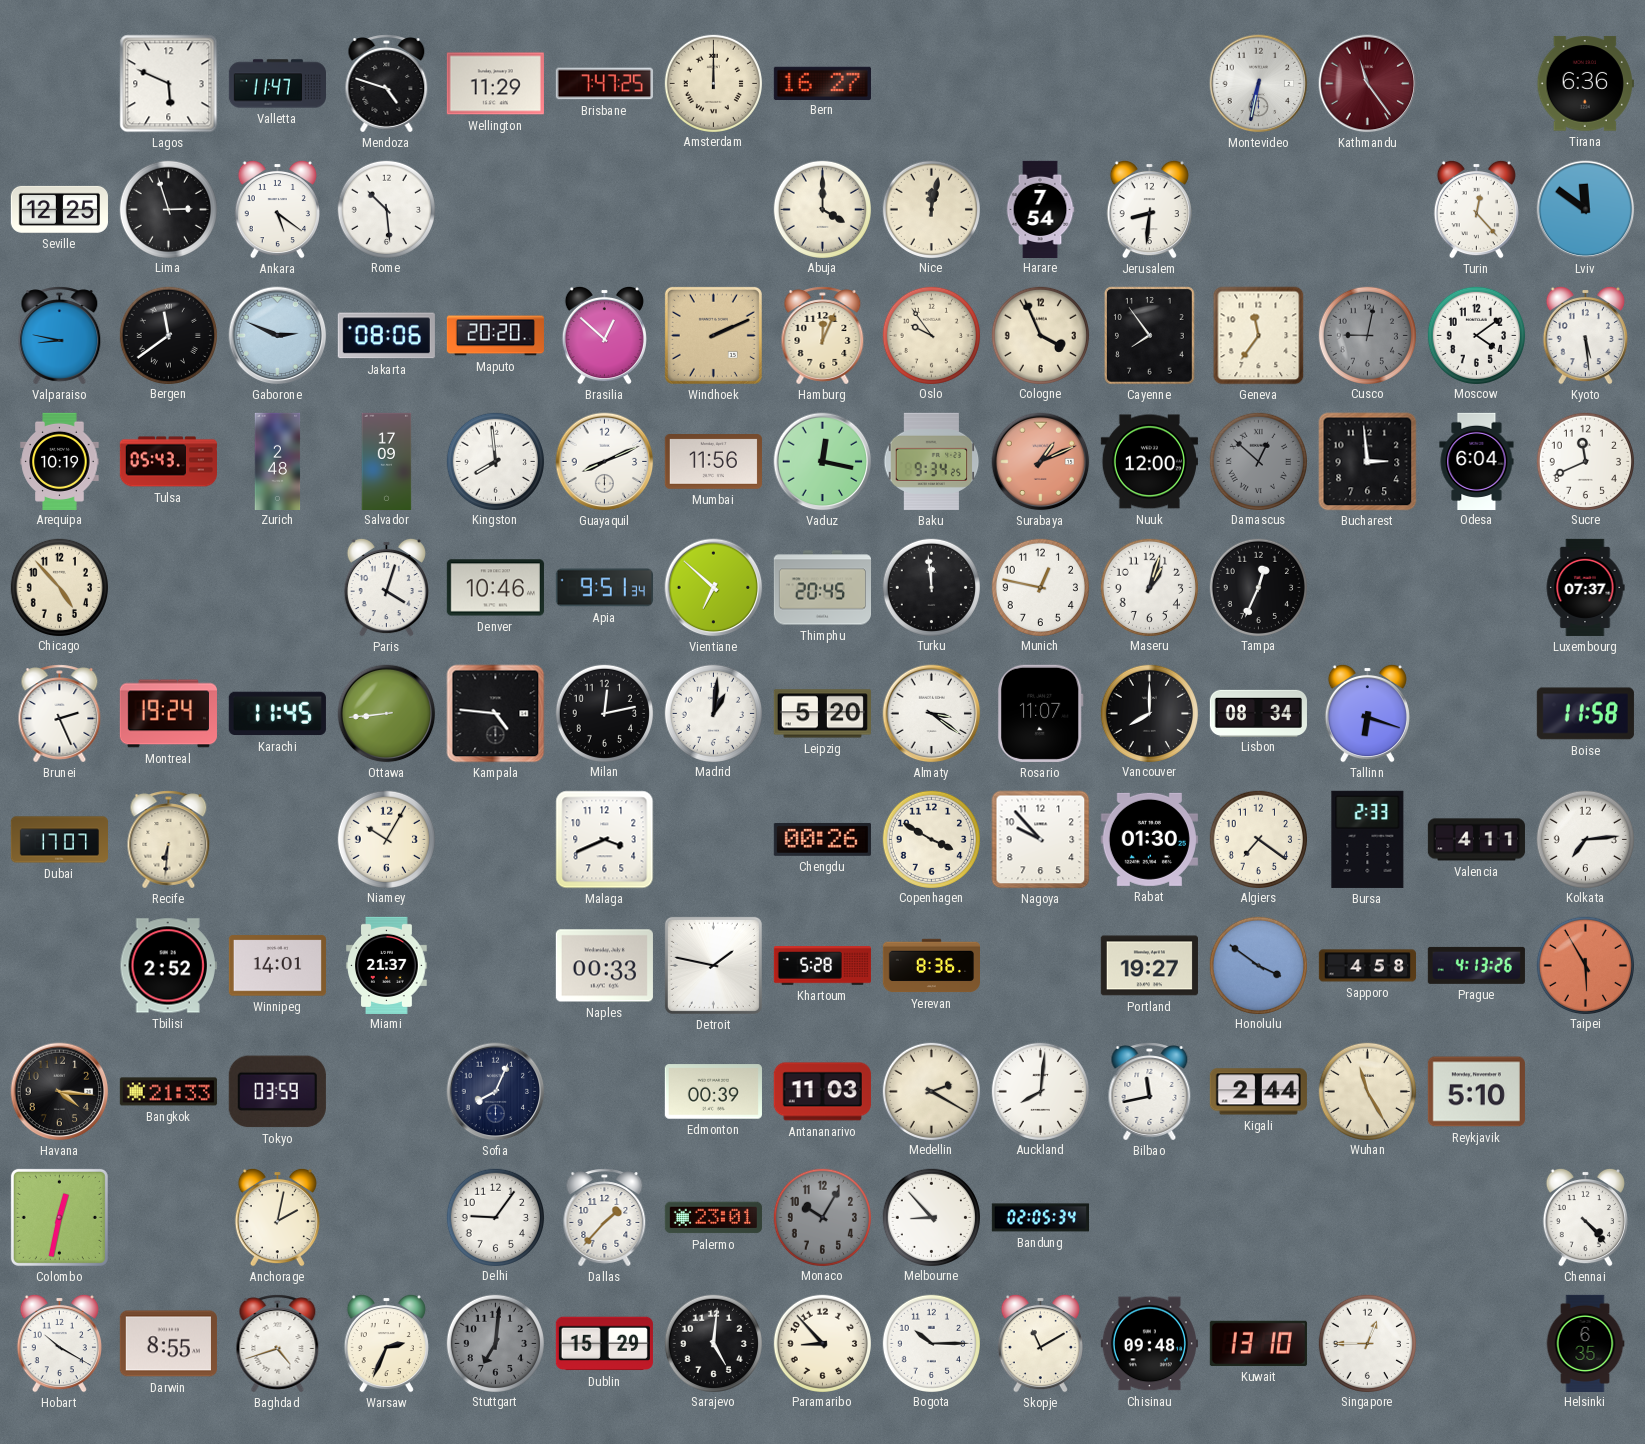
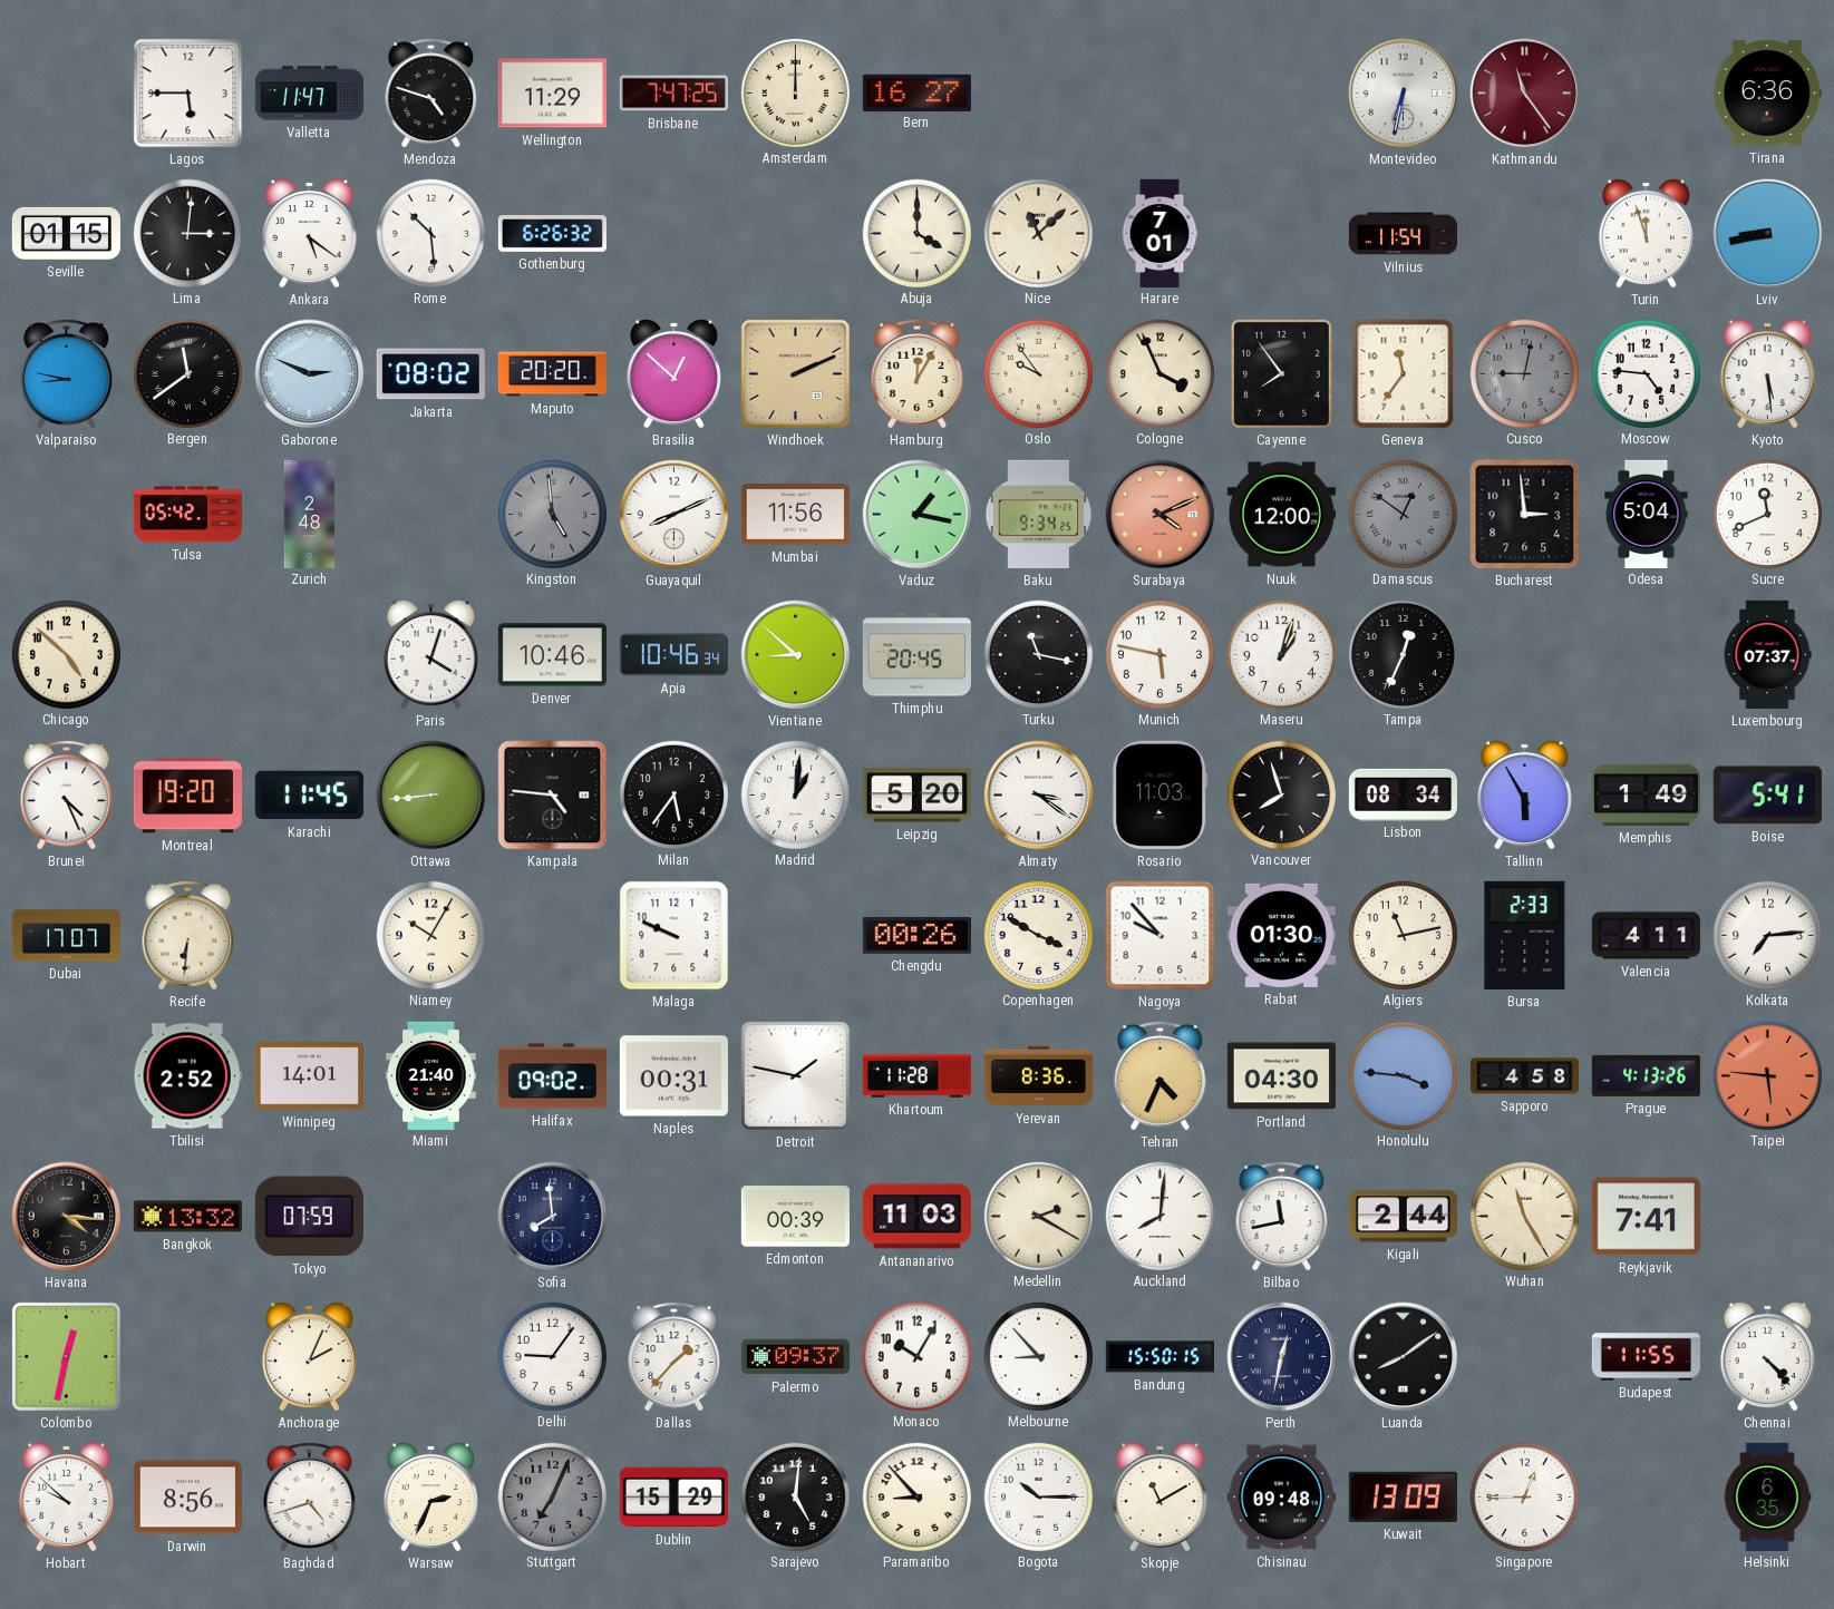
Lagos: 5:49 -> 5:45
Seville: 12:25 -> 01:15
Lima: 2:57 -> 3:01
Gothenburg: none -> 6:26
Nice: 12:02 -> 11:08
Harare: 7:54 -> 7:01
Jerusalem: 8:31 -> none
Vilnius: none -> 11:54
Turin: 12:23 -> 11:57
Lviv: 11:51 -> 8:43
Jakarta: 08:06 -> 08:02
Hamburg: 12:04 -> 12:05
Moscow: 4:09 -> 4:46
Arequipa: 10:19 -> none
Tulsa: 05:43 -> 05:42
Salvador: 17:09 -> none
Kingston: 7:59 -> 4:59
Kingston dial: white -> grey
Vaduz: 12:17 -> 1:17
Surabaya: 1:11 -> 4:11
Damascus: 12:52 -> 12:51
Odesa: 6:04 -> 5:04
Chicago: 4:53 -> 4:52
Apia: 9:51 -> 10:46
Vientiane: 6:52 -> 8:52
Turku: 11:59 -> 11:17
Munich: 12:47 -> 5:47
Brunei: 2:26 -> 4:26
Montreal: 19:24 -> 19:20
Milan: 12:13 -> 5:36
Rosario: 11:07 -> 11:03
Vancouver: 8:00 -> 7:57
Tallinn: 6:18 -> 5:55
Memphis: none -> 1:49
Boise: 11:58 -> 5:41
Malaga: 3:41 -> 9:49
Algiers: 7:21 -> 11:13
Miami: 21:37 -> 21:40
Halifax: none -> 09:02
Naples: 00:33 -> 00:31
Khartoum: 5:28 -> 11:28
Tehran: none -> 4:34
Portland: 19:27 -> 04:30
Honolulu: 3:51 -> 3:46
Taipei: 5:55 -> 5:46
Bangkok: 21:33 -> 13:32
Tokyo: 03:59 -> 07:59
Sofia: 8:04 -> 7:59
Reykjavik: 5:10 -> 7:41
Anchorage: 2:02 -> 2:04
Palermo: 23:01 -> 09:37
Monaco dial: grey -> white
Bandung: 02:05 -> 15:50
Perth: none -> 12:32
Luanda: none -> 8:09
Budapest: none -> 11:55
Hobart: 10:20 -> 9:52
Darwin: 8:55 -> 8:56
Stuttgart: 7:01 -> 7:04
Kuwait: 13:10 -> 13:09
